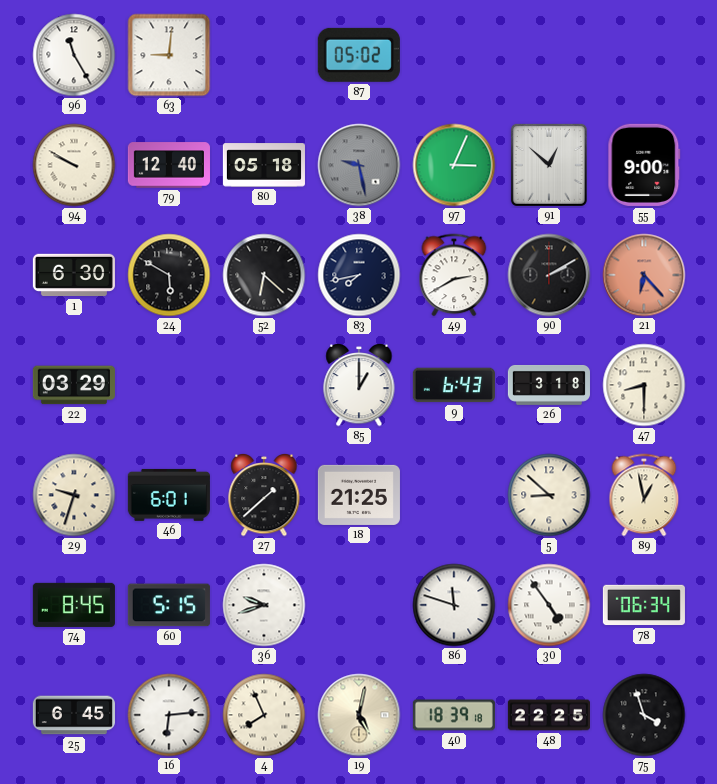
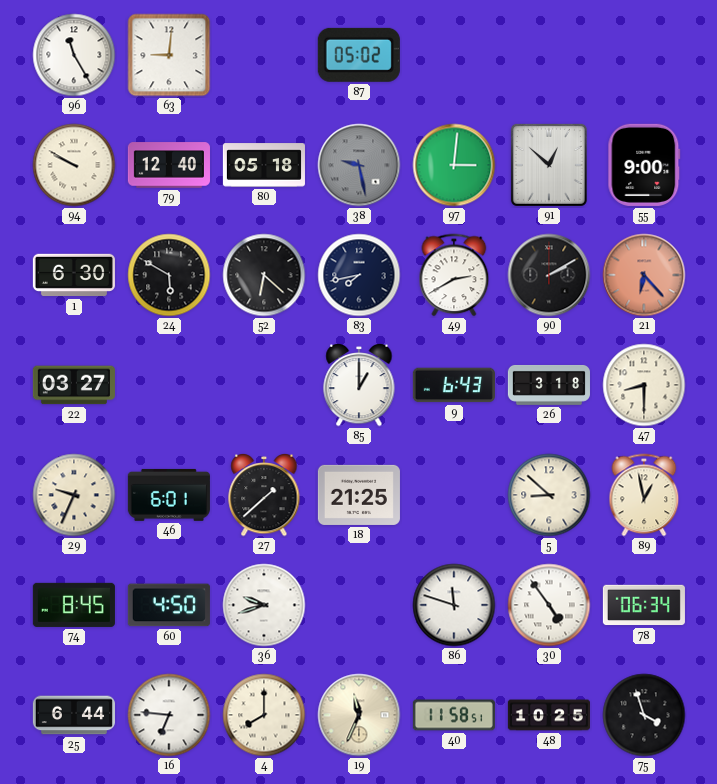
97: 3:04 -> 3:01
22: 03:29 -> 03:27
29: 9:33 -> 9:34
60: 5:15 -> 4:50
25: 6:45 -> 6:44
16: 6:14 -> 6:46
4: 7:56 -> 8:00
19: 5:02 -> 11:34
40: 18:39 -> 11:58
48: 22:25 -> 10:25
